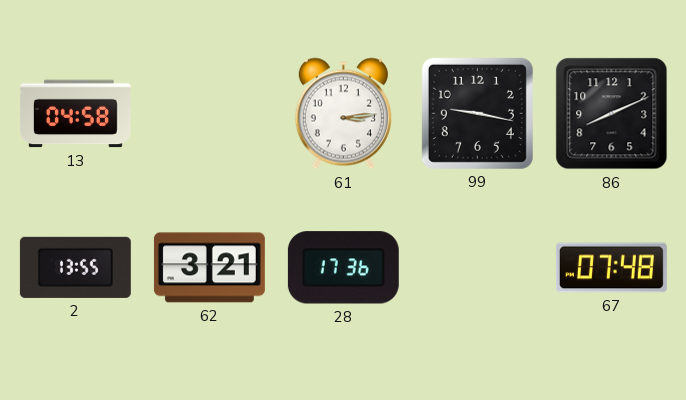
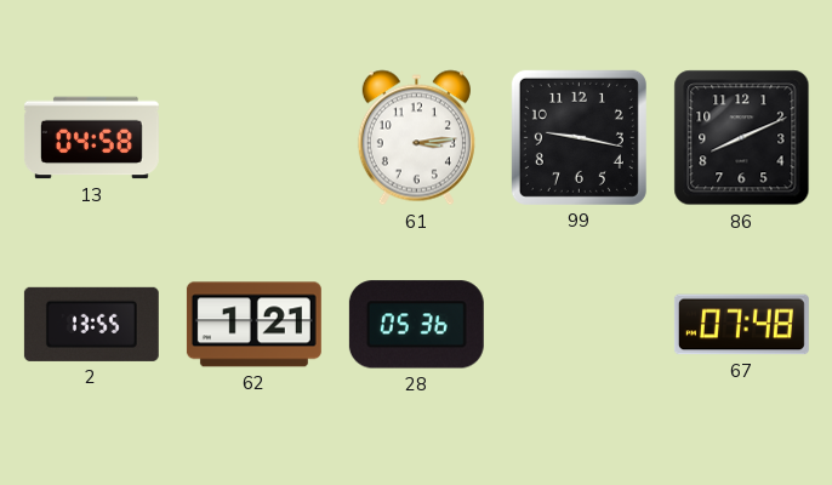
62: 3:21 -> 1:21
28: 17:36 -> 05:36
